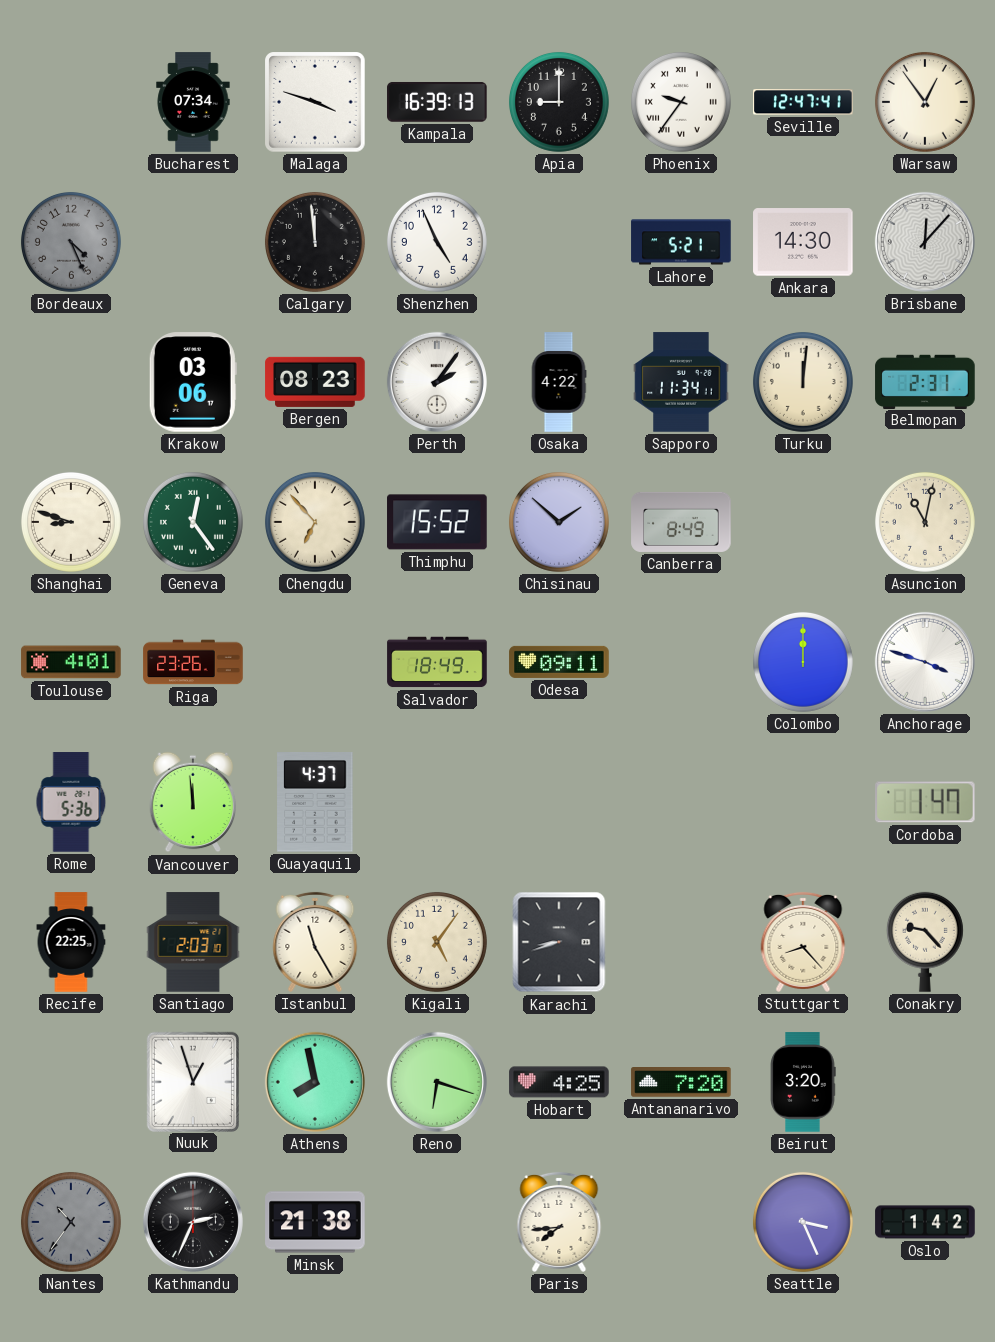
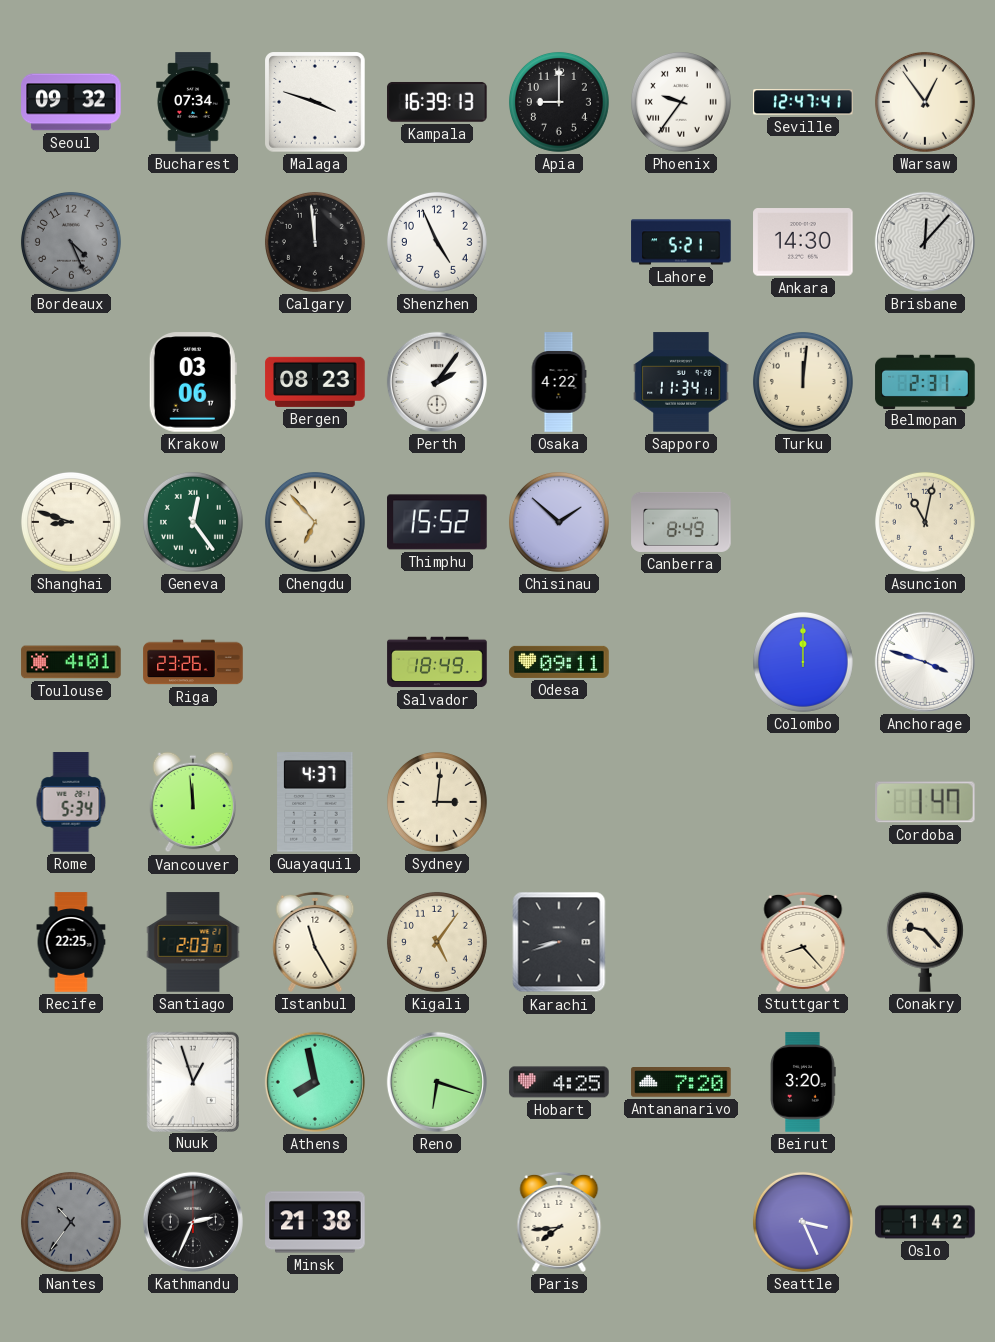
Seoul: none -> 09:32
Rome: 5:36 -> 5:34
Sydney: none -> 3:01
